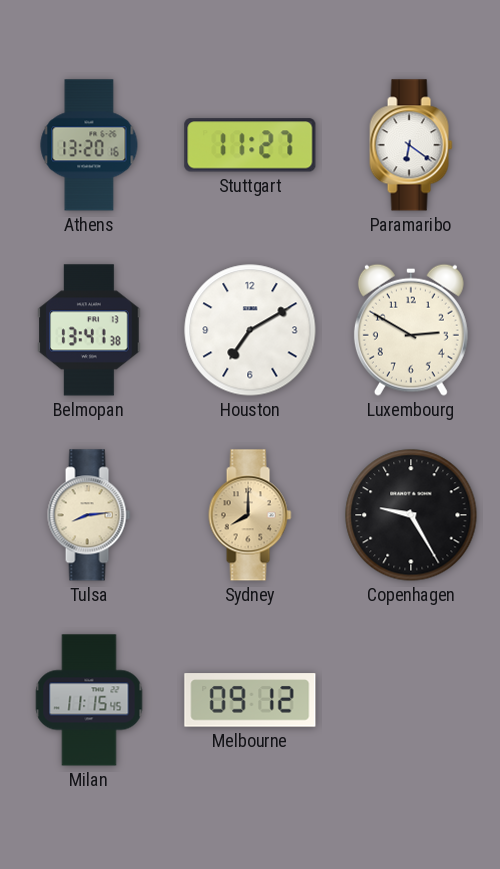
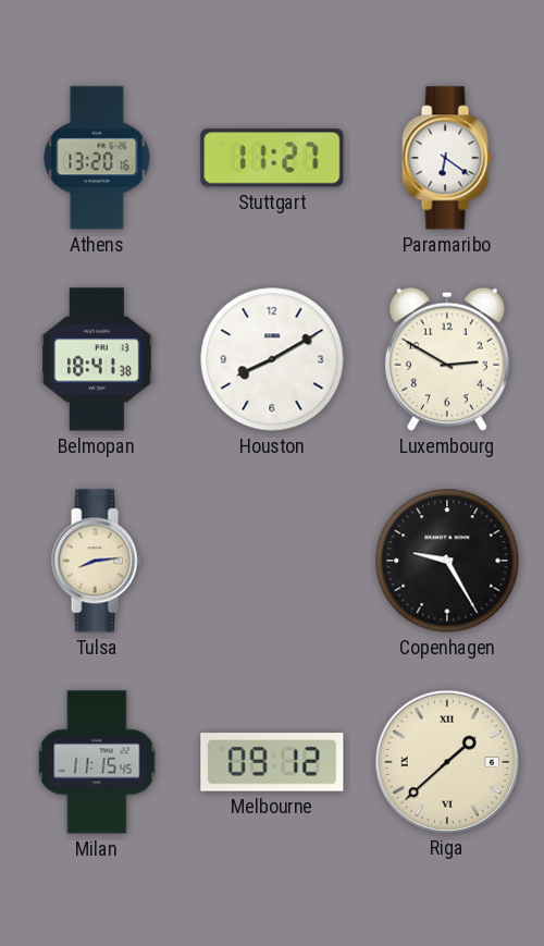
Belmopan: 13:41 -> 18:41
Houston: 7:10 -> 8:10
Sydney: 8:00 -> none
Riga: none -> 1:38
